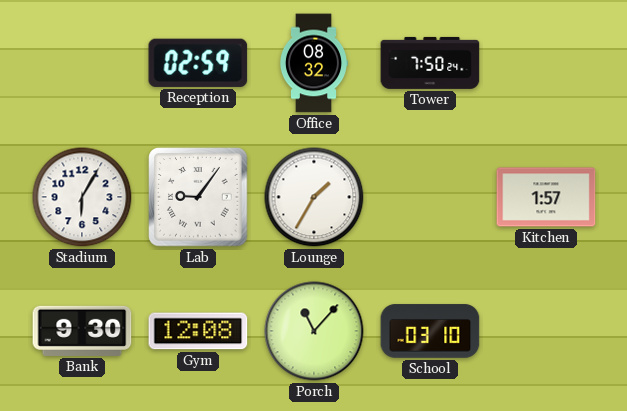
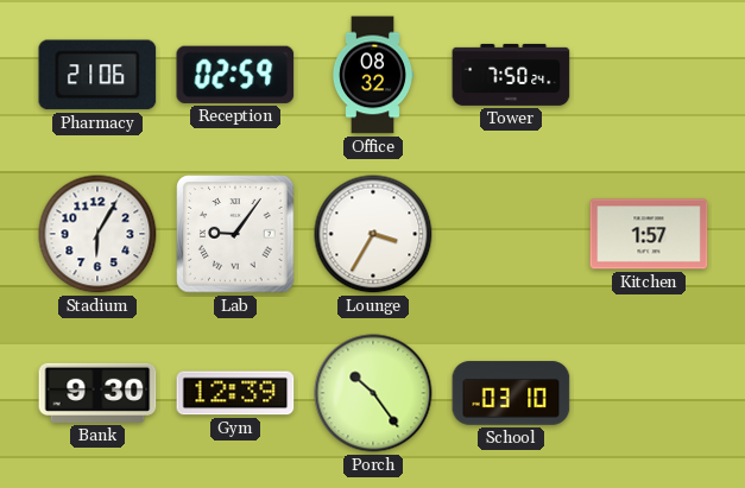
Pharmacy: none -> 21:06
Lounge: 1:35 -> 3:35
Gym: 12:08 -> 12:39
Porch: 11:07 -> 10:24
